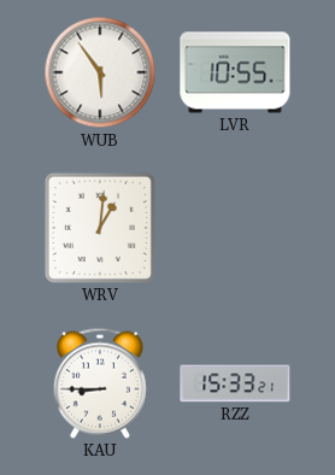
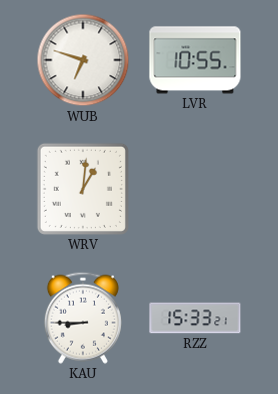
WUB: 5:54 -> 6:48
